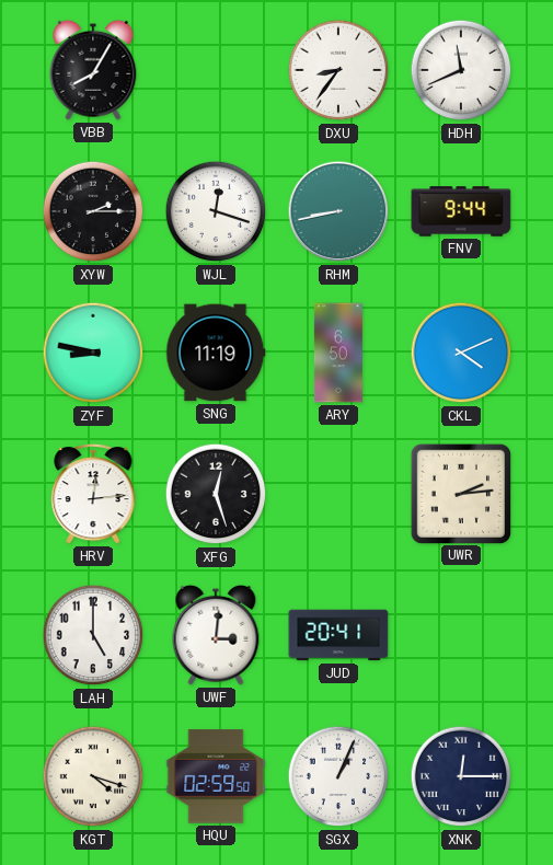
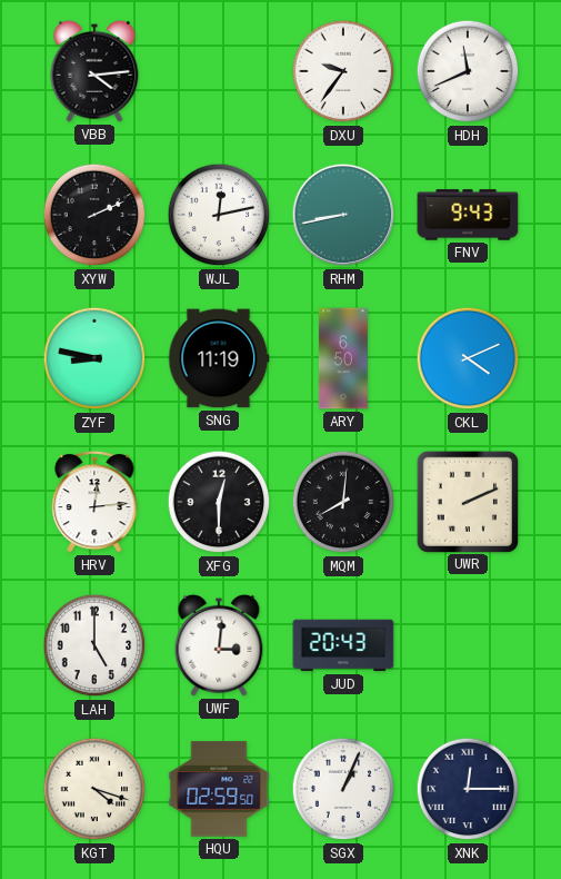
VBB: 8:05 -> 4:14
DXU: 8:36 -> 9:36
XYW: 2:15 -> 2:11
WJL: 12:18 -> 12:13
FNV: 9:44 -> 9:43
XFG: 12:27 -> 12:30
MQM: none -> 8:01
UWR: 2:14 -> 2:11
JUD: 20:41 -> 20:43
